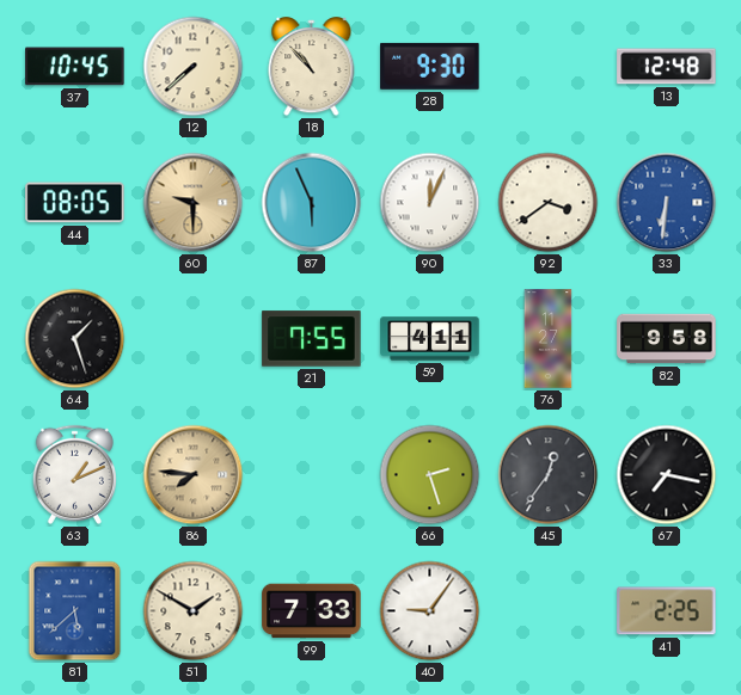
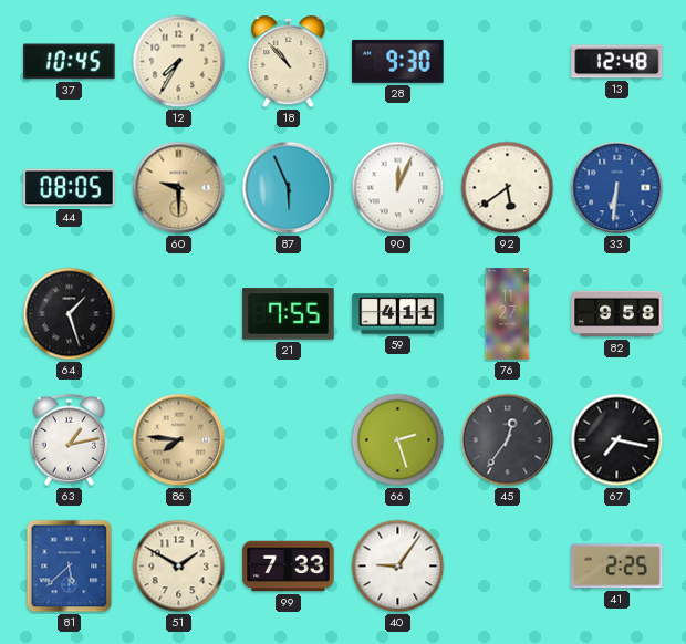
12: 7:38 -> 7:35
92: 3:39 -> 5:39
63: 1:11 -> 1:13
